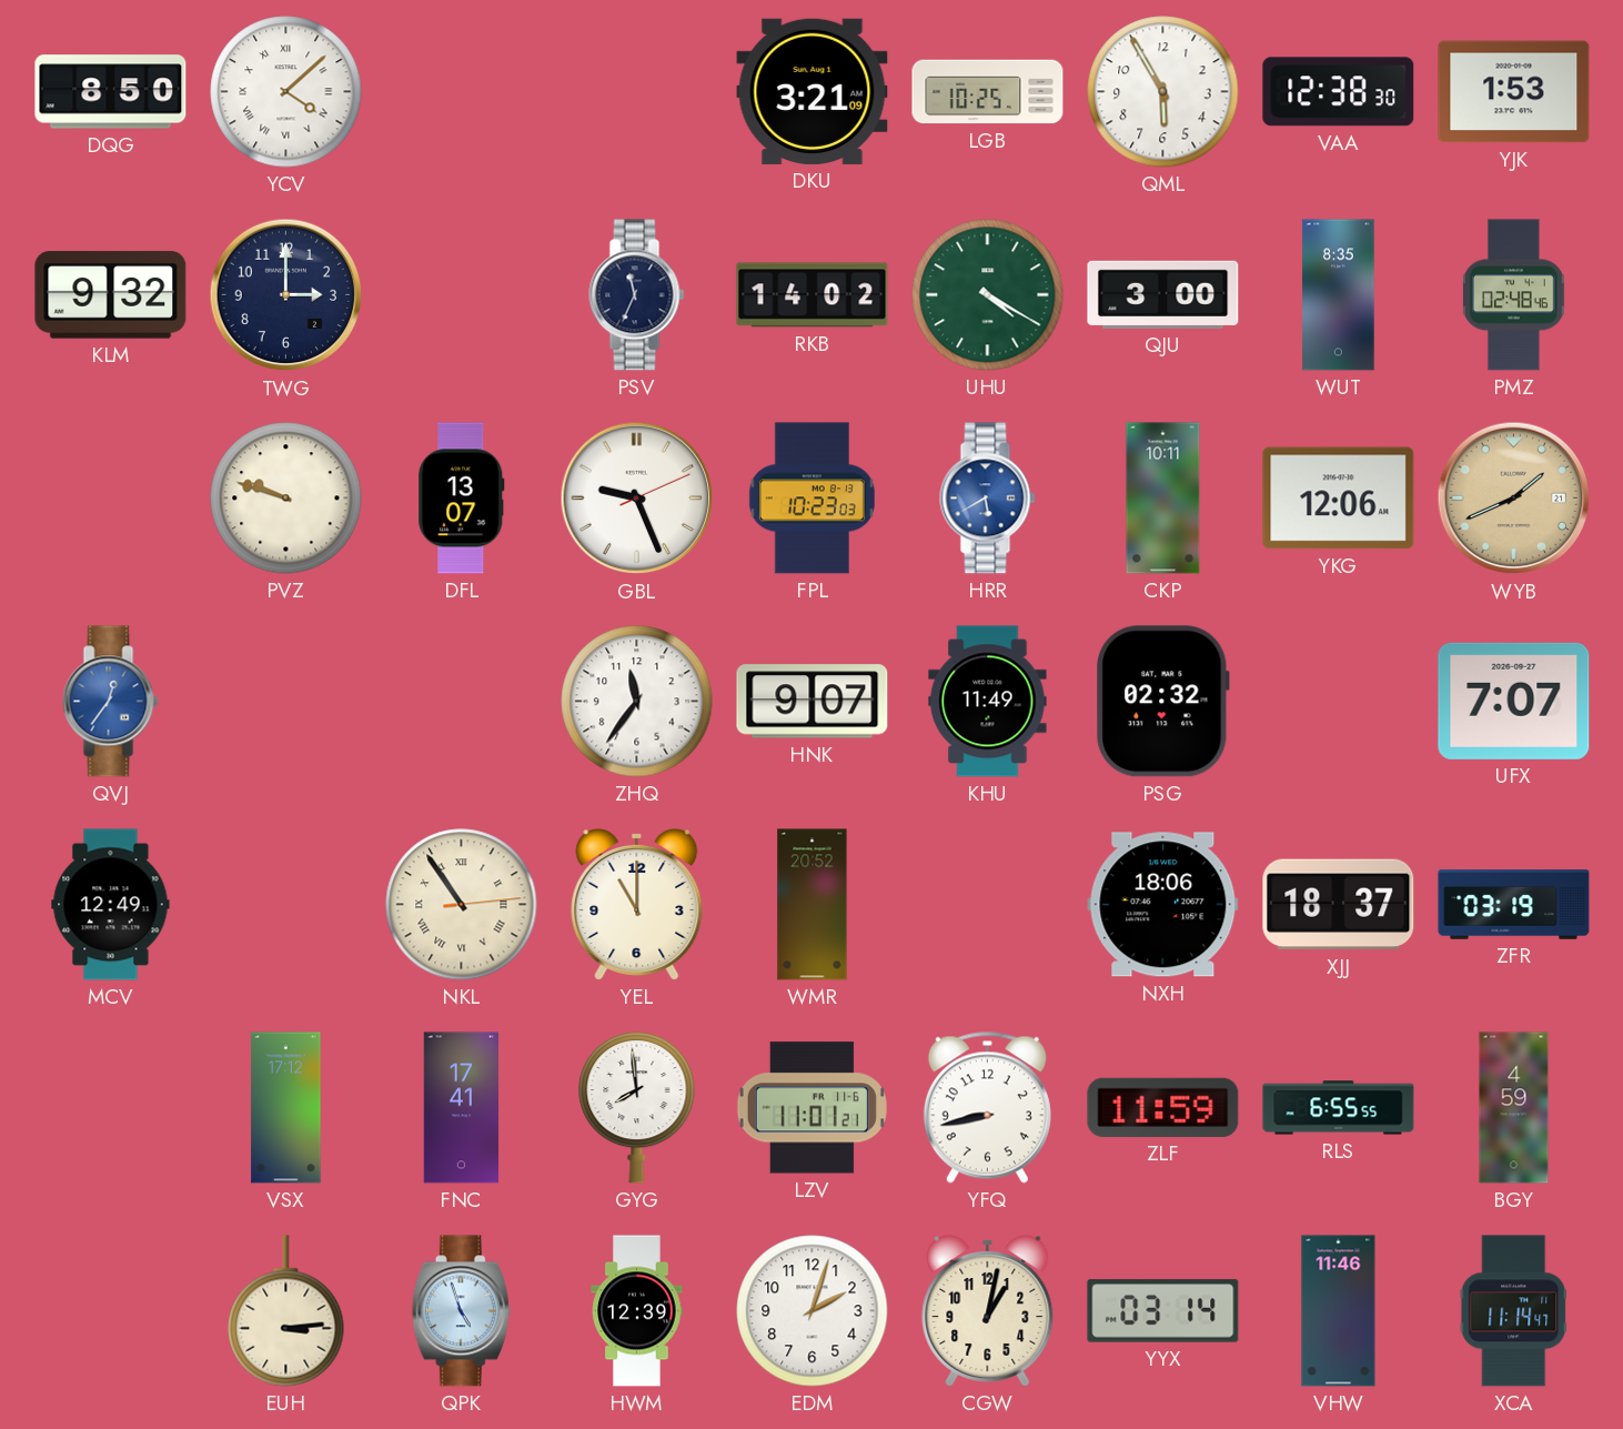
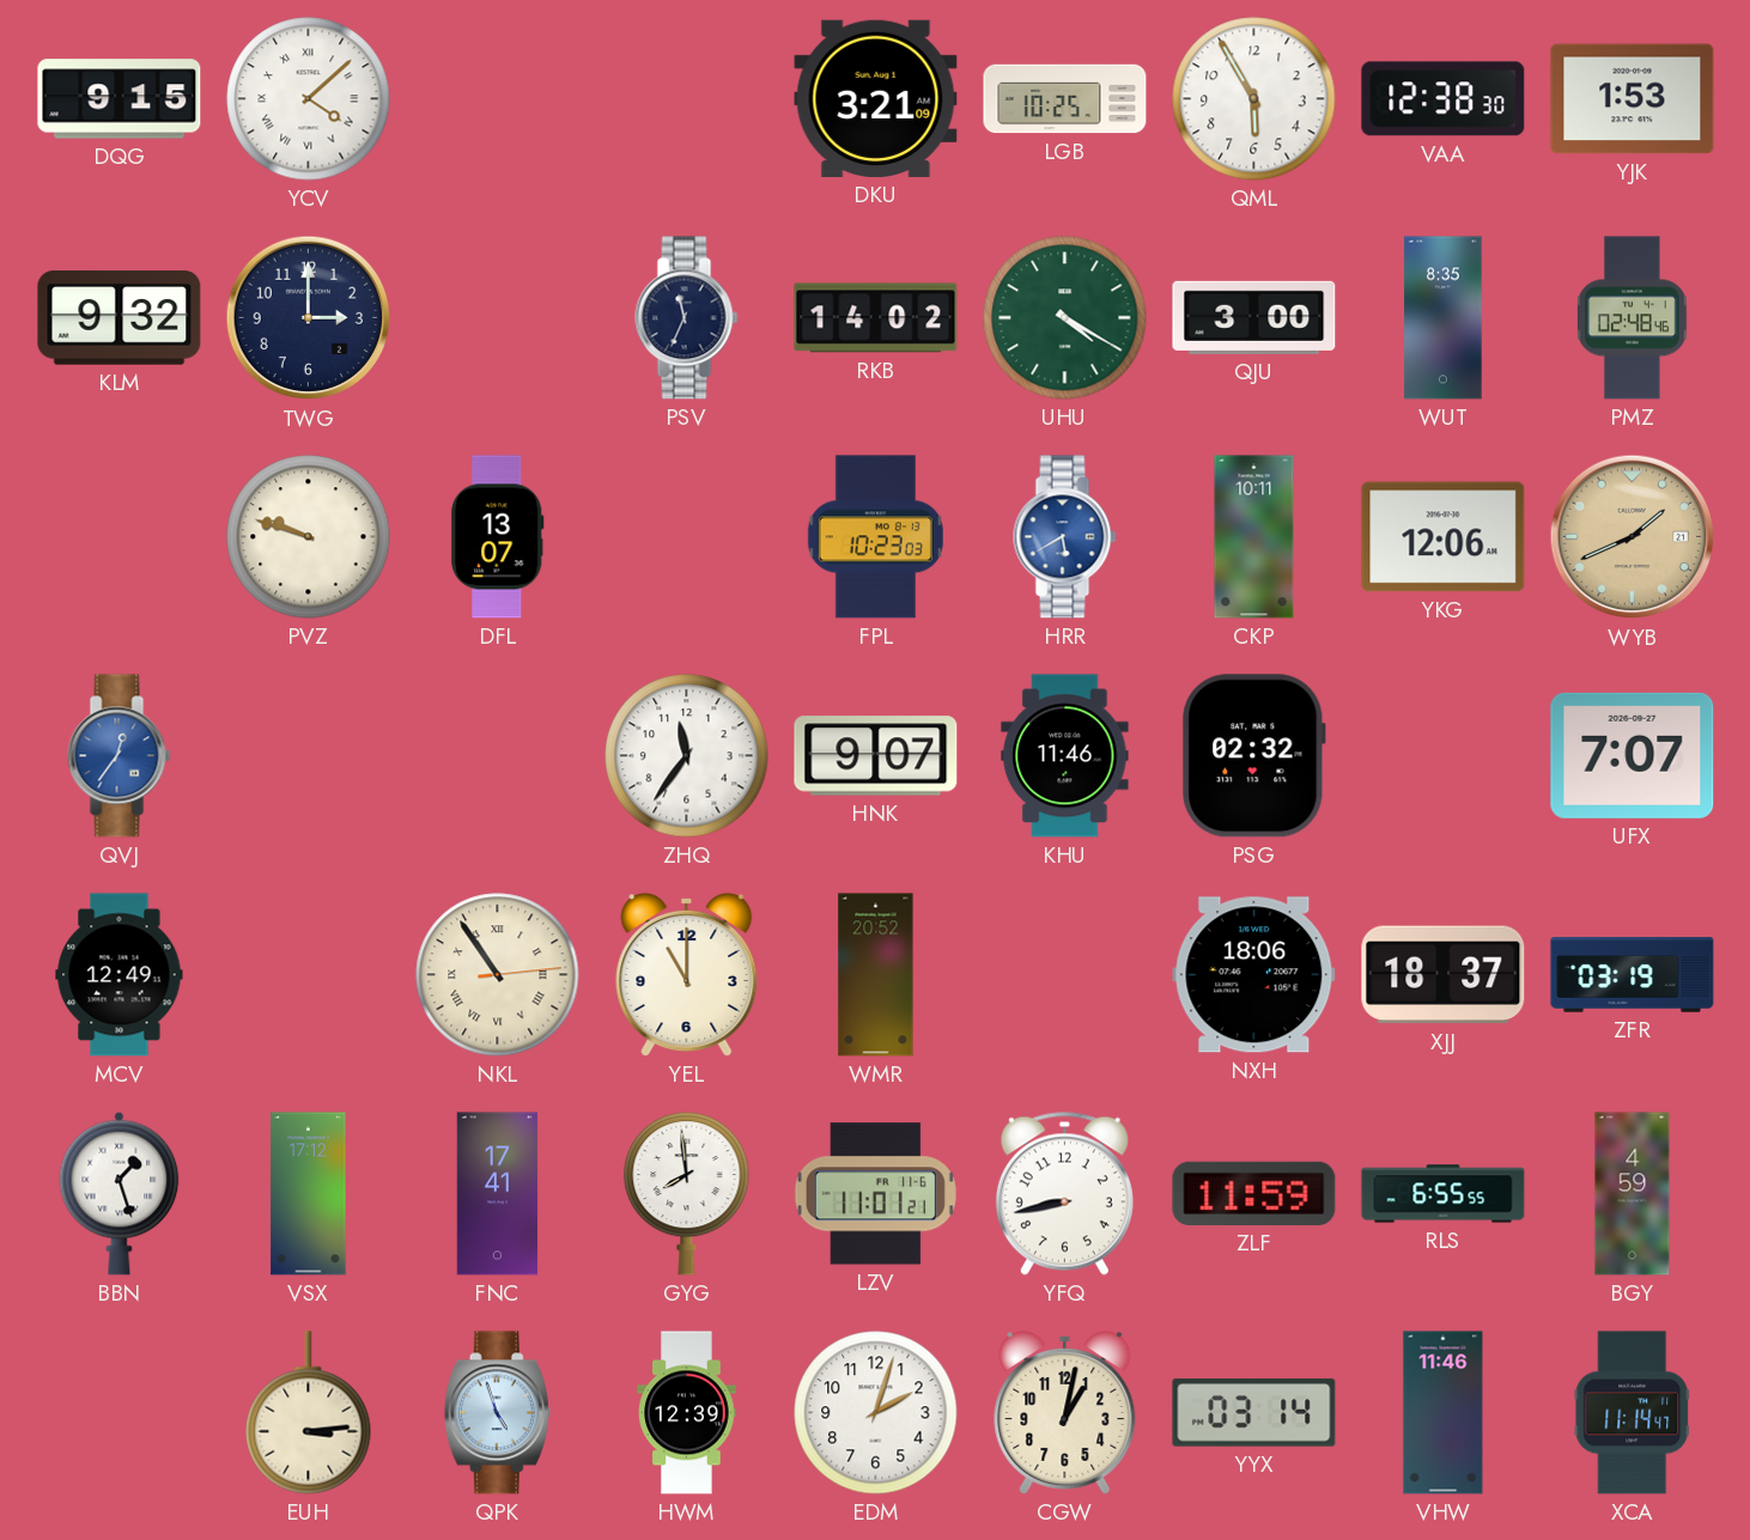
DQG: 8:50 -> 9:15
GBL: 9:26 -> none
KHU: 11:49 -> 11:46
BBN: none -> 1:27
